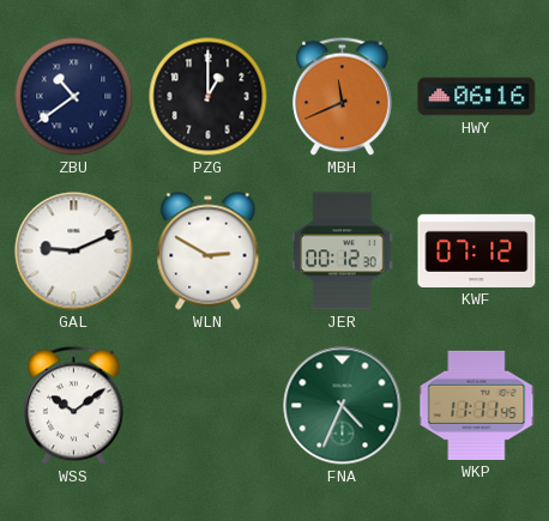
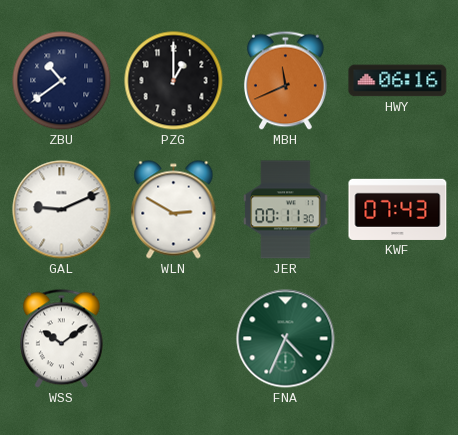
JER: 00:12 -> 00:11
KWF: 07:12 -> 07:43
WKP: 11:11 -> none
